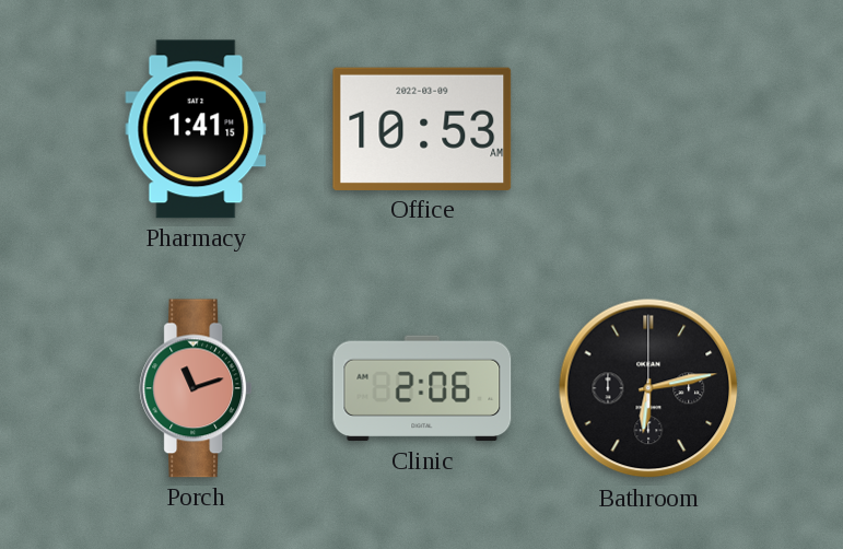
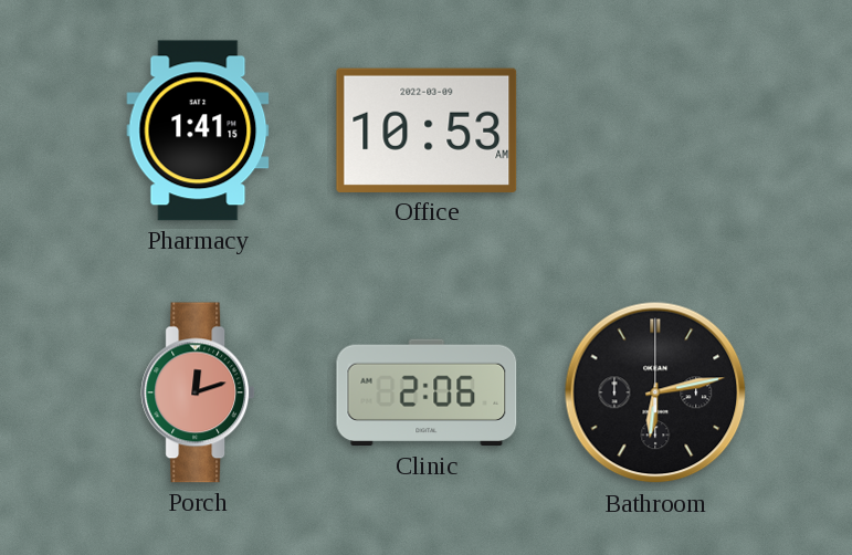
Porch: 11:12 -> 12:12
